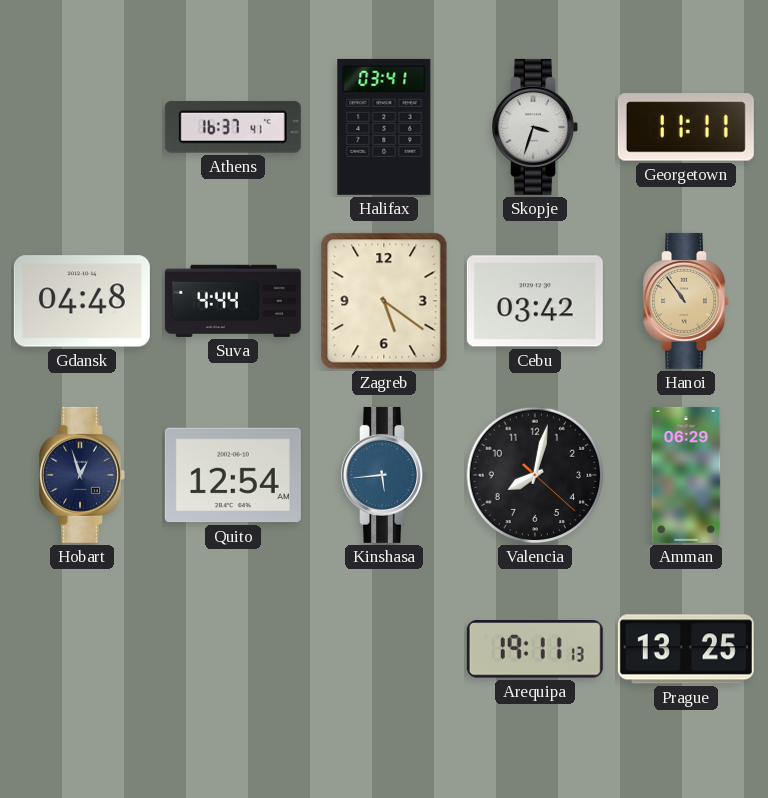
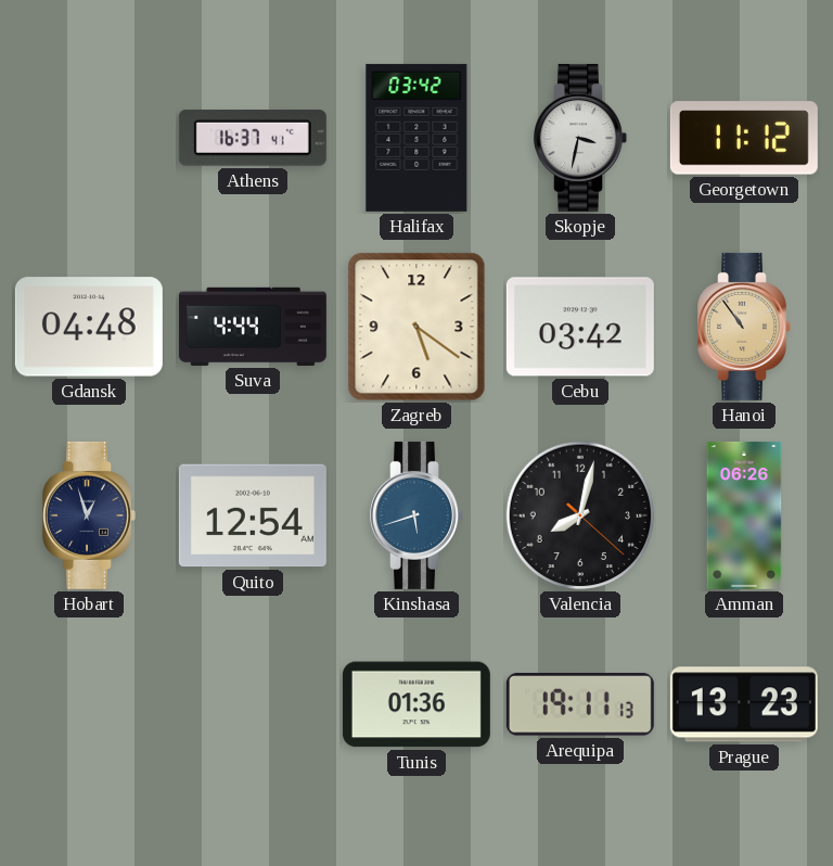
Halifax: 03:41 -> 03:42
Skopje: 3:33 -> 3:32
Georgetown: 11:11 -> 11:12
Kinshasa: 5:44 -> 5:42
Amman: 06:29 -> 06:26
Tunis: none -> 01:36
Prague: 13:25 -> 13:23
